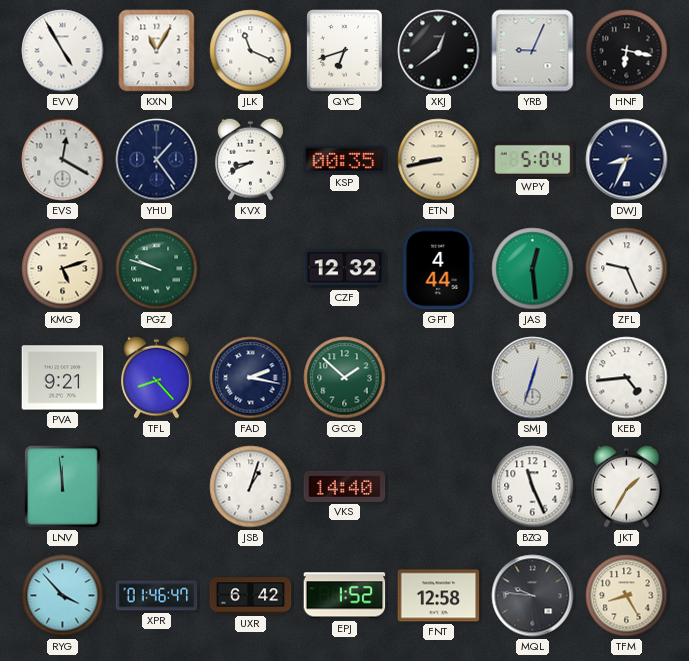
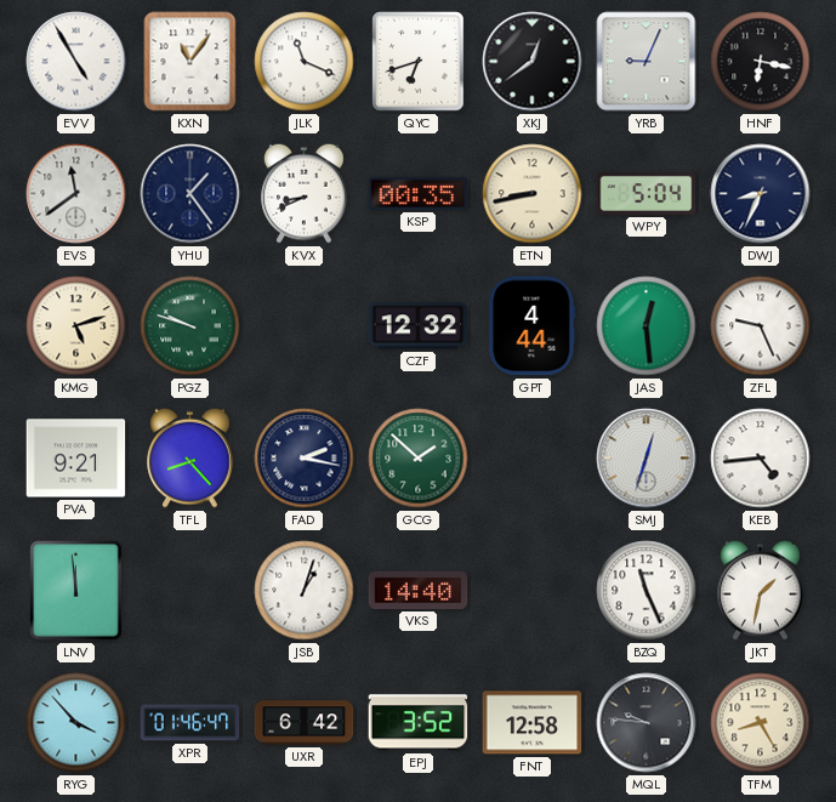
KXN: 11:05 -> 11:06
EVS: 12:20 -> 11:39
JKT: 1:35 -> 1:32
EPJ: 1:52 -> 3:52
